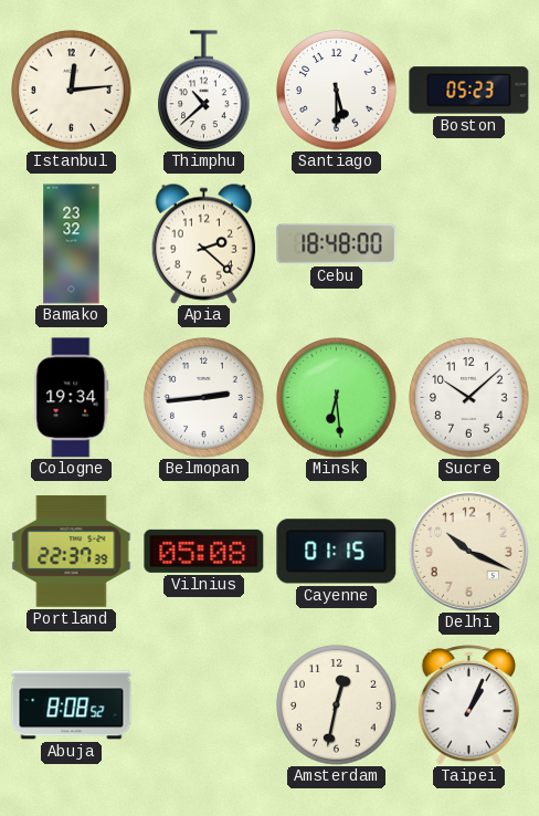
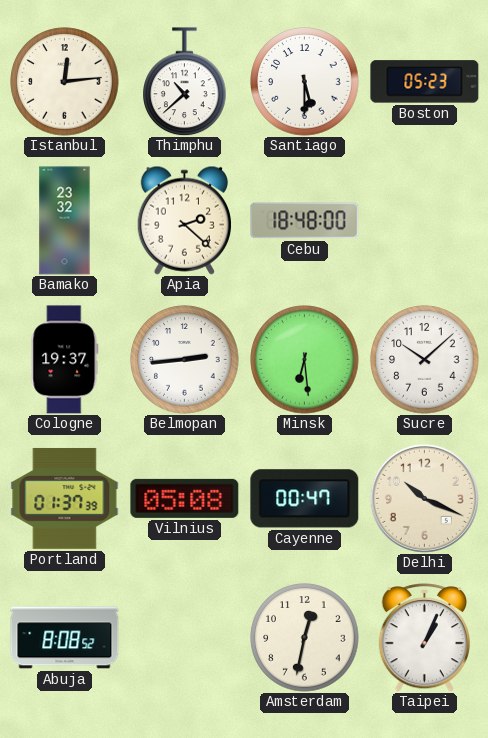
Cologne: 19:34 -> 19:37
Portland: 22:37 -> 01:37
Cayenne: 01:15 -> 00:47
